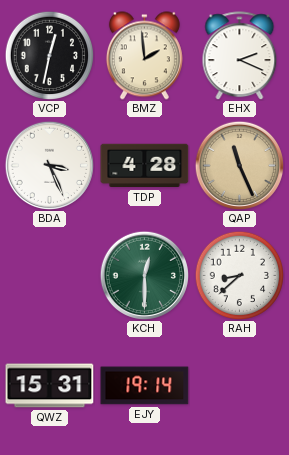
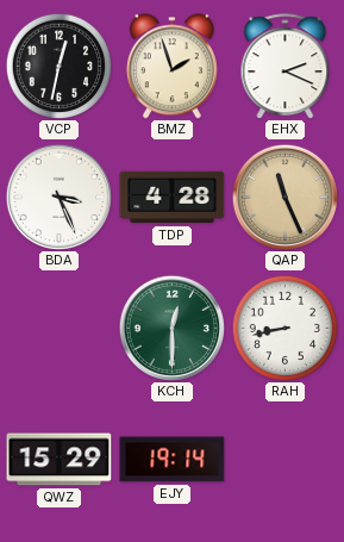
BMZ: 1:59 -> 1:57
RAH: 8:38 -> 8:43
QWZ: 15:31 -> 15:29
